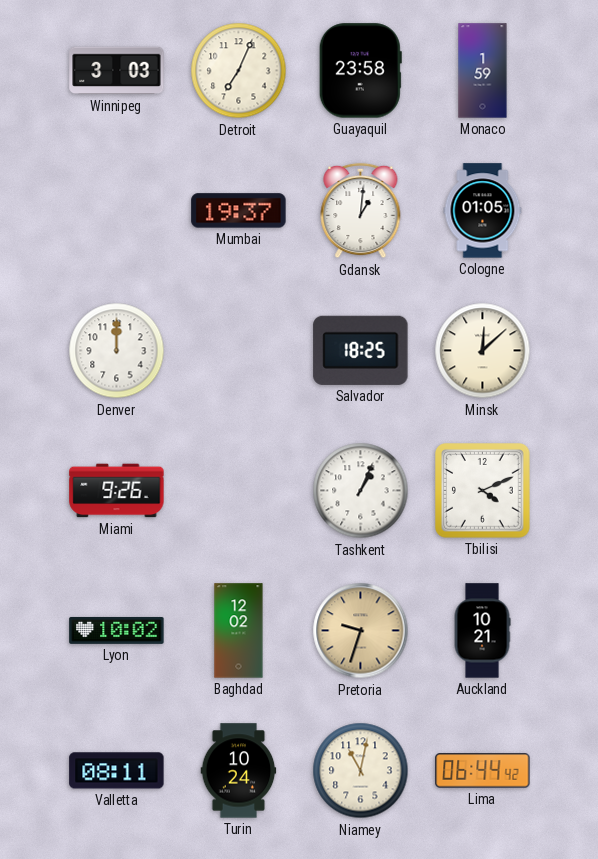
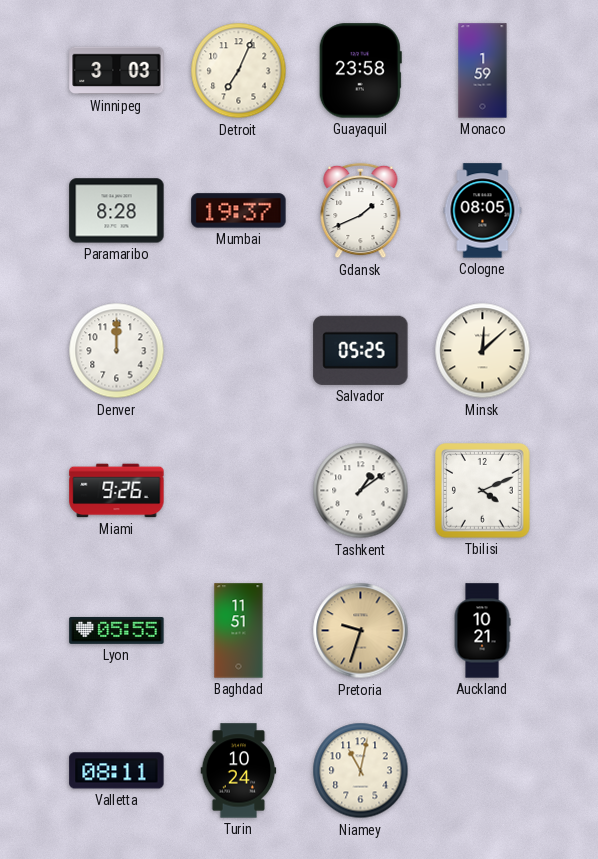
Paramaribo: none -> 8:28
Gdansk: 1:01 -> 1:41
Cologne: 01:05 -> 08:05
Salvador: 18:25 -> 05:25
Tashkent: 1:04 -> 1:09
Lyon: 10:02 -> 05:55
Baghdad: 12:02 -> 11:51
Lima: 06:44 -> none
